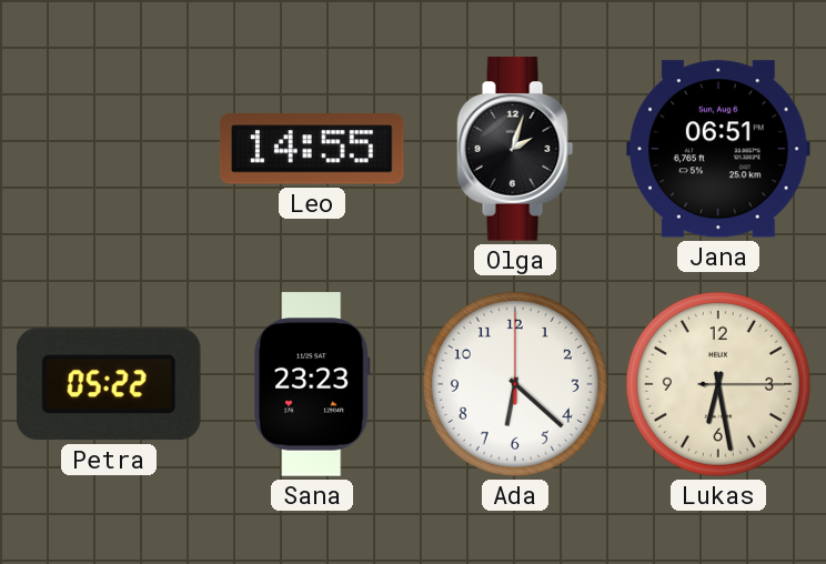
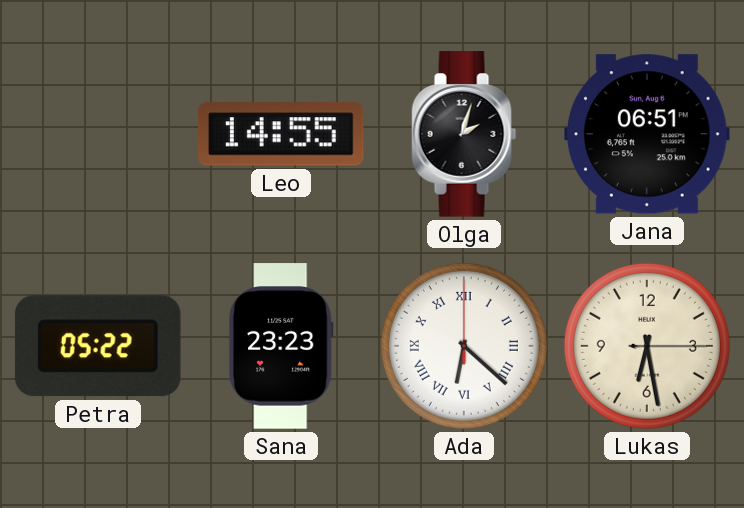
Ada numerals: Arabic -> Roman
